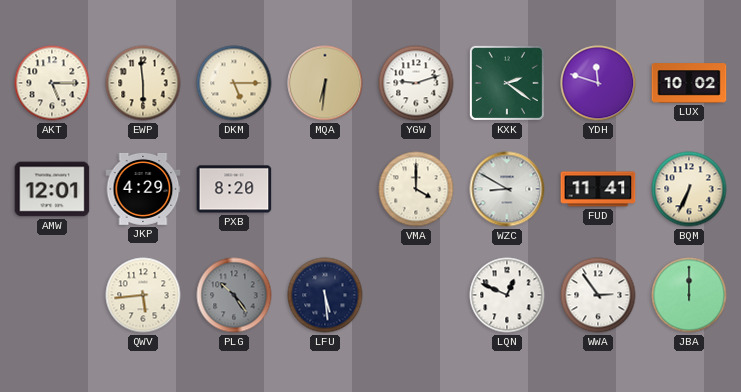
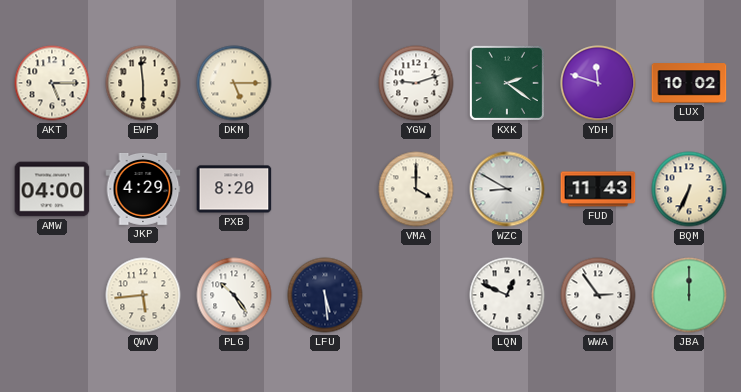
MQA: 6:31 -> none
AMW: 12:01 -> 04:00
FUD: 11:41 -> 11:43
PLG dial: grey -> white
